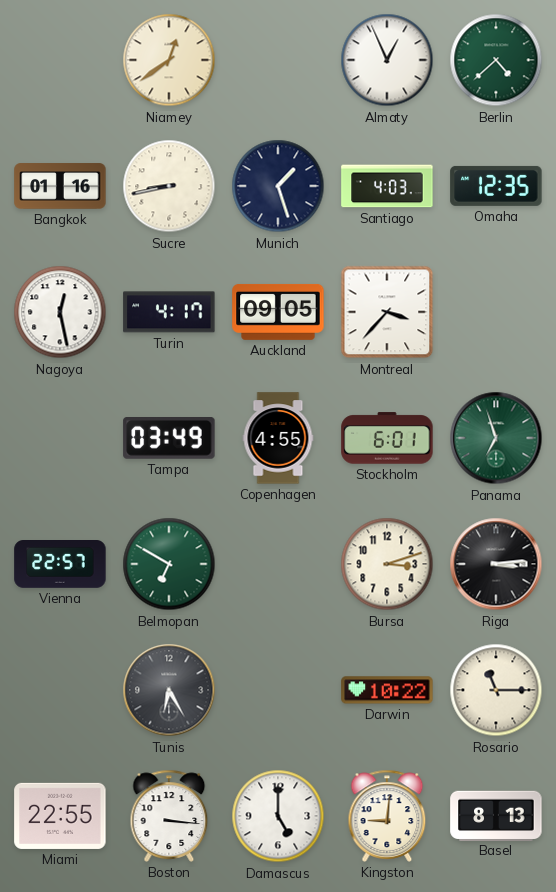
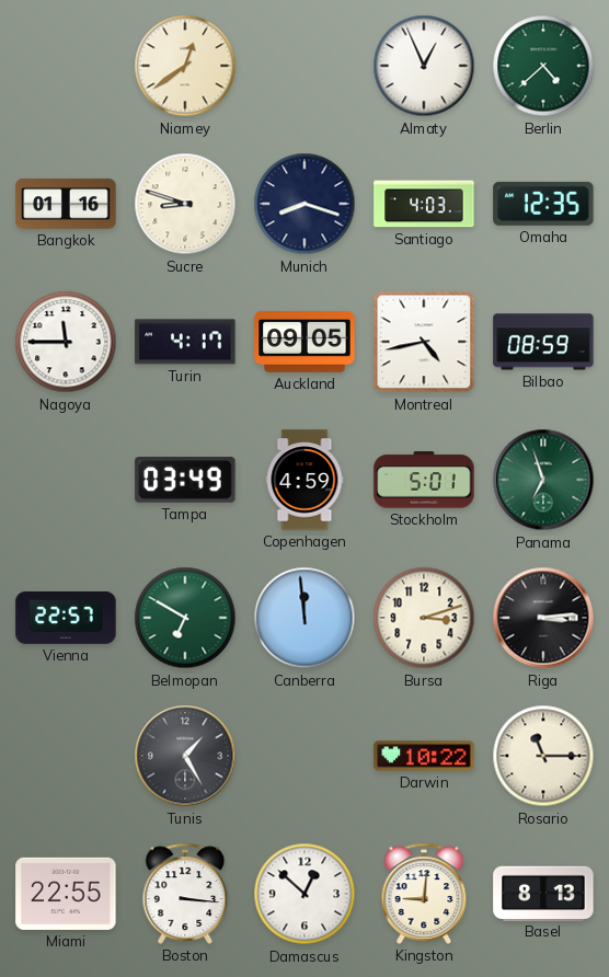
Sucre: 8:43 -> 8:48
Munich: 1:27 -> 8:18
Nagoya: 12:28 -> 11:45
Montreal: 3:37 -> 4:43
Bilbao: none -> 08:59
Copenhagen: 4:55 -> 4:59
Stockholm: 6:01 -> 5:01
Canberra: none -> 11:59
Tunis: 6:25 -> 1:25
Damascus: 5:00 -> 12:52
